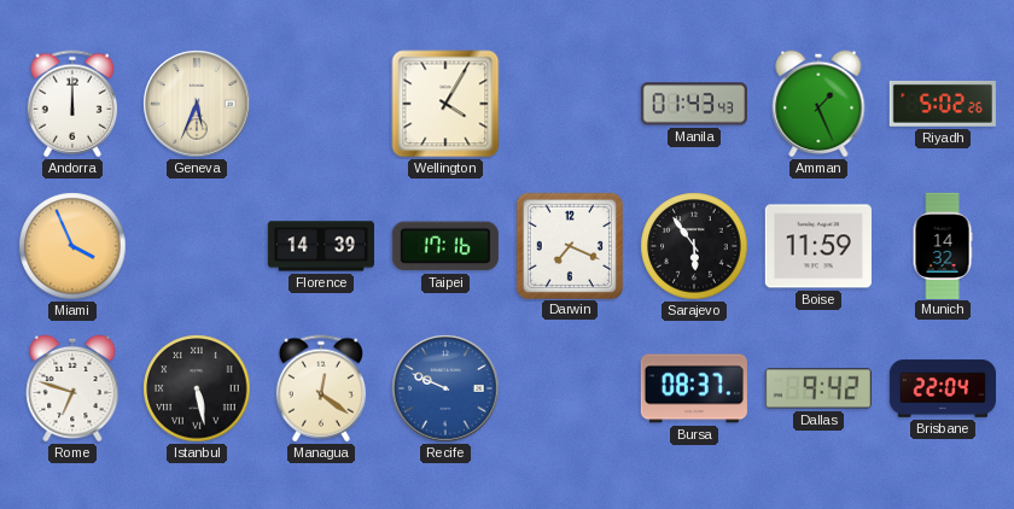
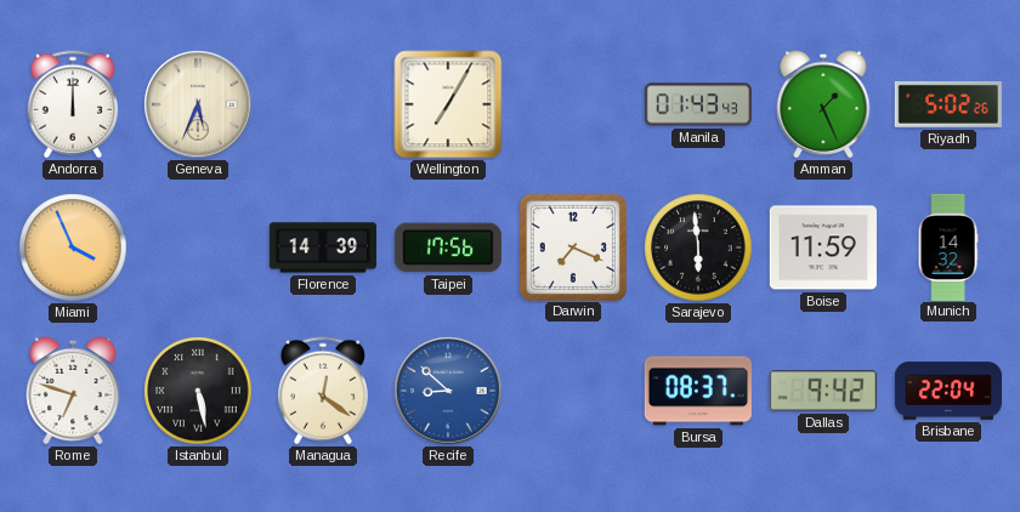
Wellington: 4:05 -> 7:05
Taipei: 17:16 -> 17:56
Sarajevo: 5:54 -> 5:59
Recife: 9:49 -> 8:52
